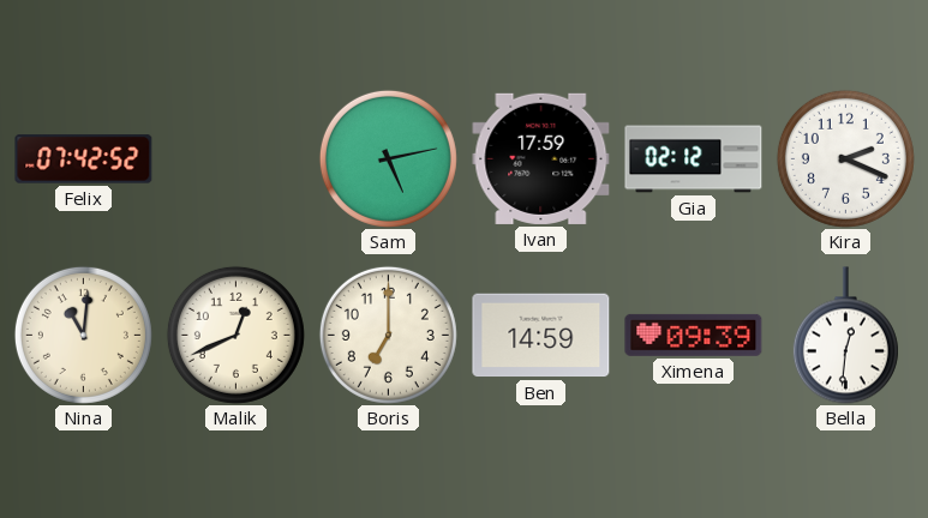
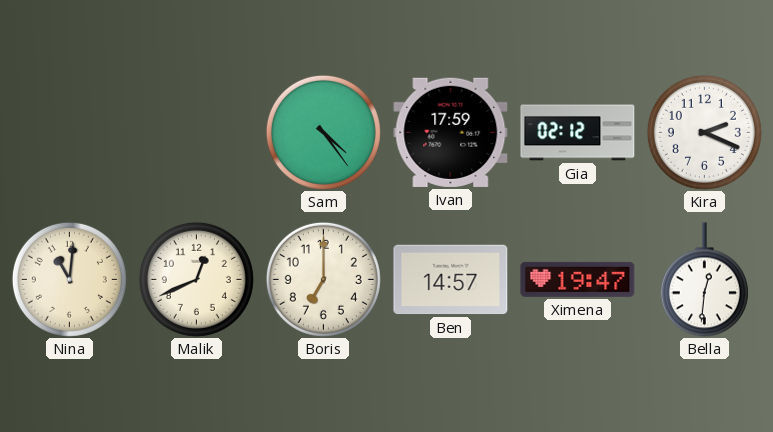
Felix: 07:42 -> none
Sam: 5:13 -> 4:24
Ben: 14:59 -> 14:57
Ximena: 09:39 -> 19:47
